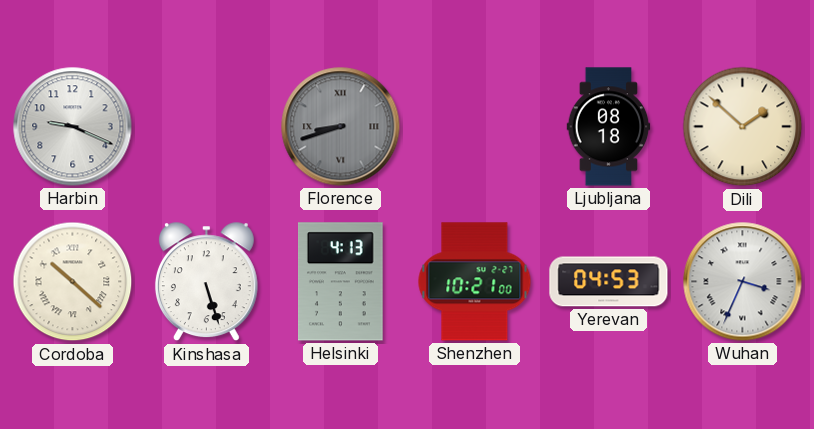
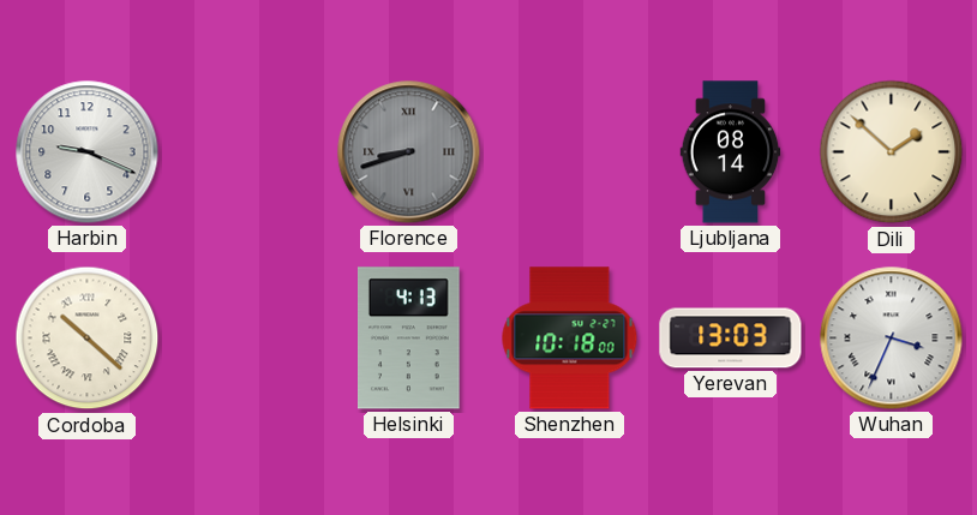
Ljubljana: 08:18 -> 08:14
Kinshasa: 5:27 -> none
Shenzhen: 10:21 -> 10:18
Yerevan: 04:53 -> 13:03
